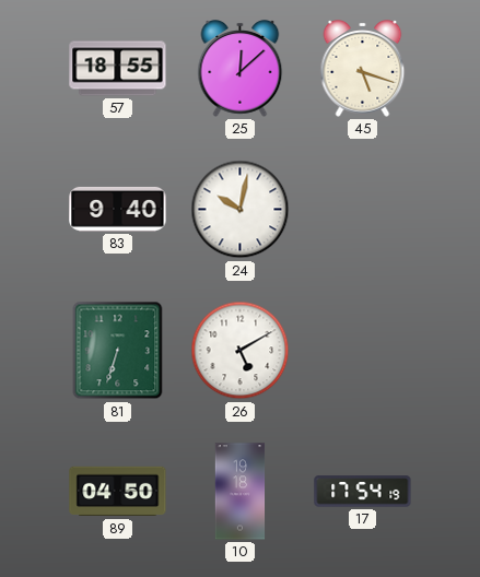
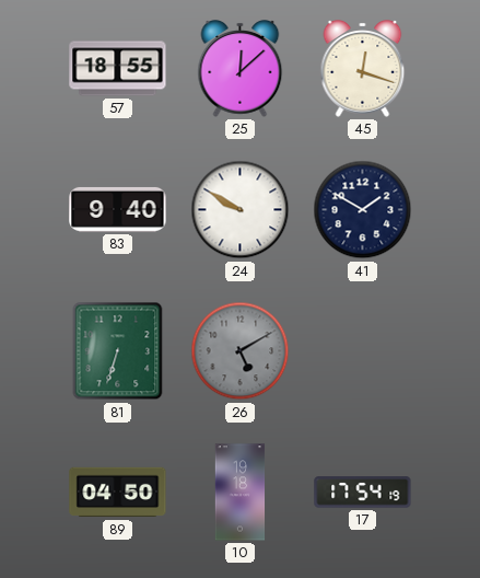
45: 5:18 -> 12:18
24: 10:02 -> 9:50
41: none -> 1:50
26 dial: white -> grey
